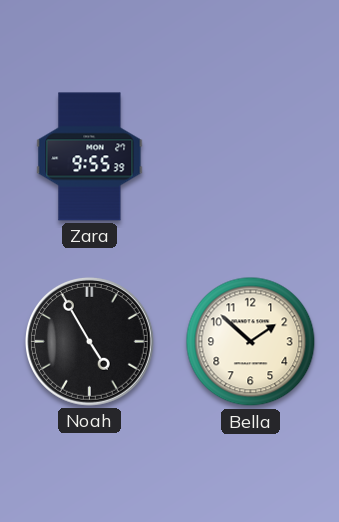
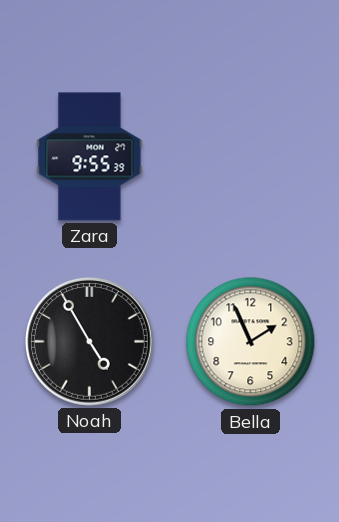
Bella: 1:52 -> 1:56
